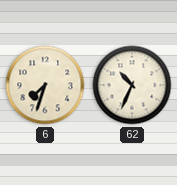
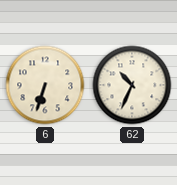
6: 7:33 -> 6:33
